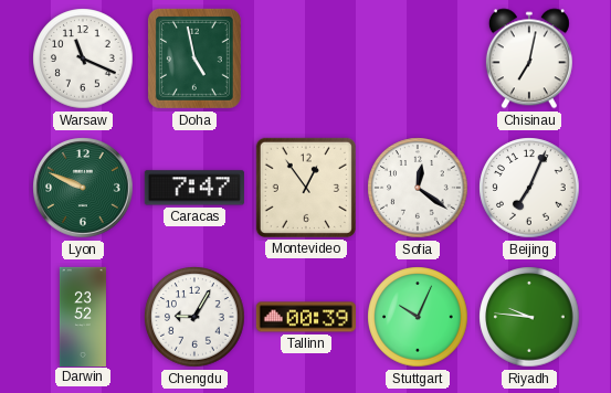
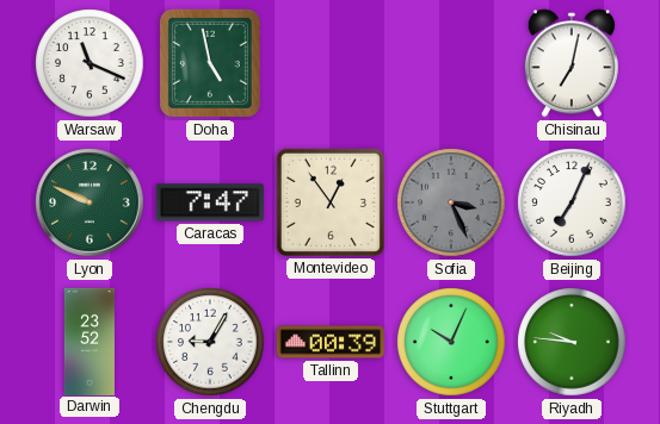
Sofia: 12:21 -> 3:26
Sofia dial: white -> grey
